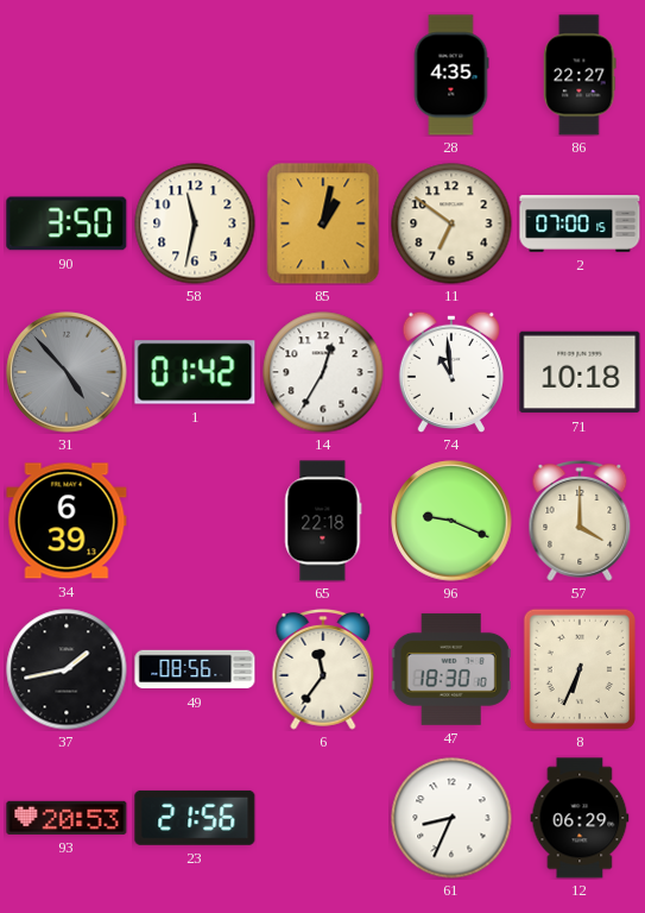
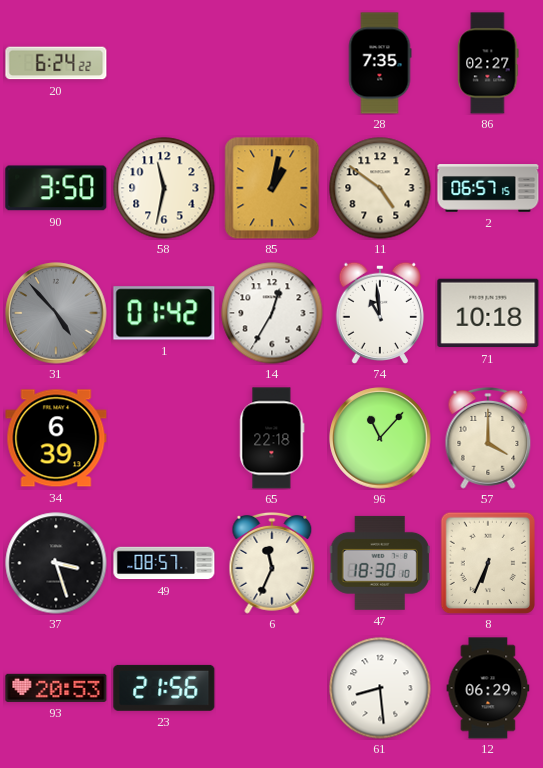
20: none -> 6:24
28: 4:35 -> 7:35
86: 22:27 -> 02:27
11: 6:51 -> 4:51
2: 07:00 -> 06:57
96: 9:19 -> 11:07
37: 1:43 -> 3:27
49: 08:56 -> 08:57
6: 11:36 -> 11:34
61: 8:34 -> 8:29
